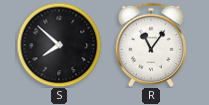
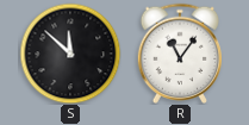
S: 7:52 -> 11:52
